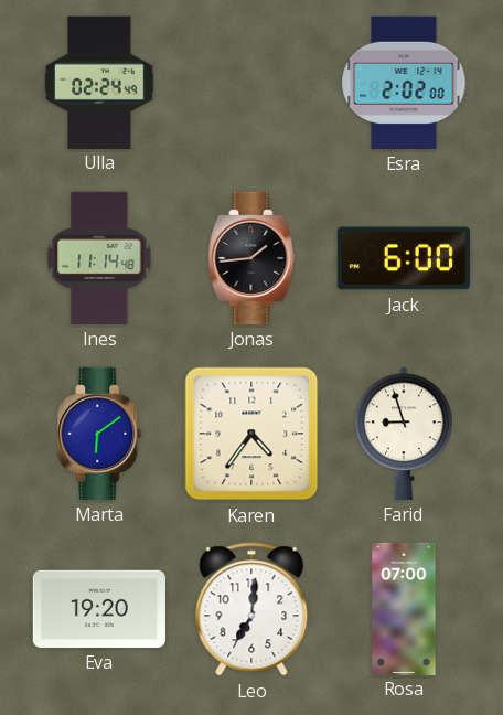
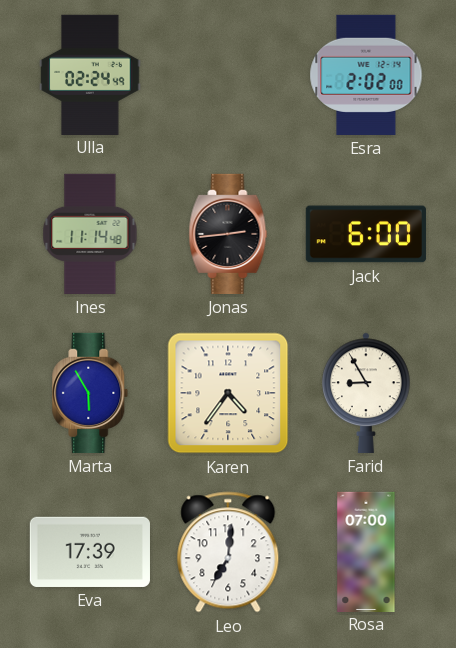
Jonas: 1:44 -> 2:44
Marta: 6:09 -> 5:55
Farid: 8:57 -> 8:55
Eva: 19:20 -> 17:39
